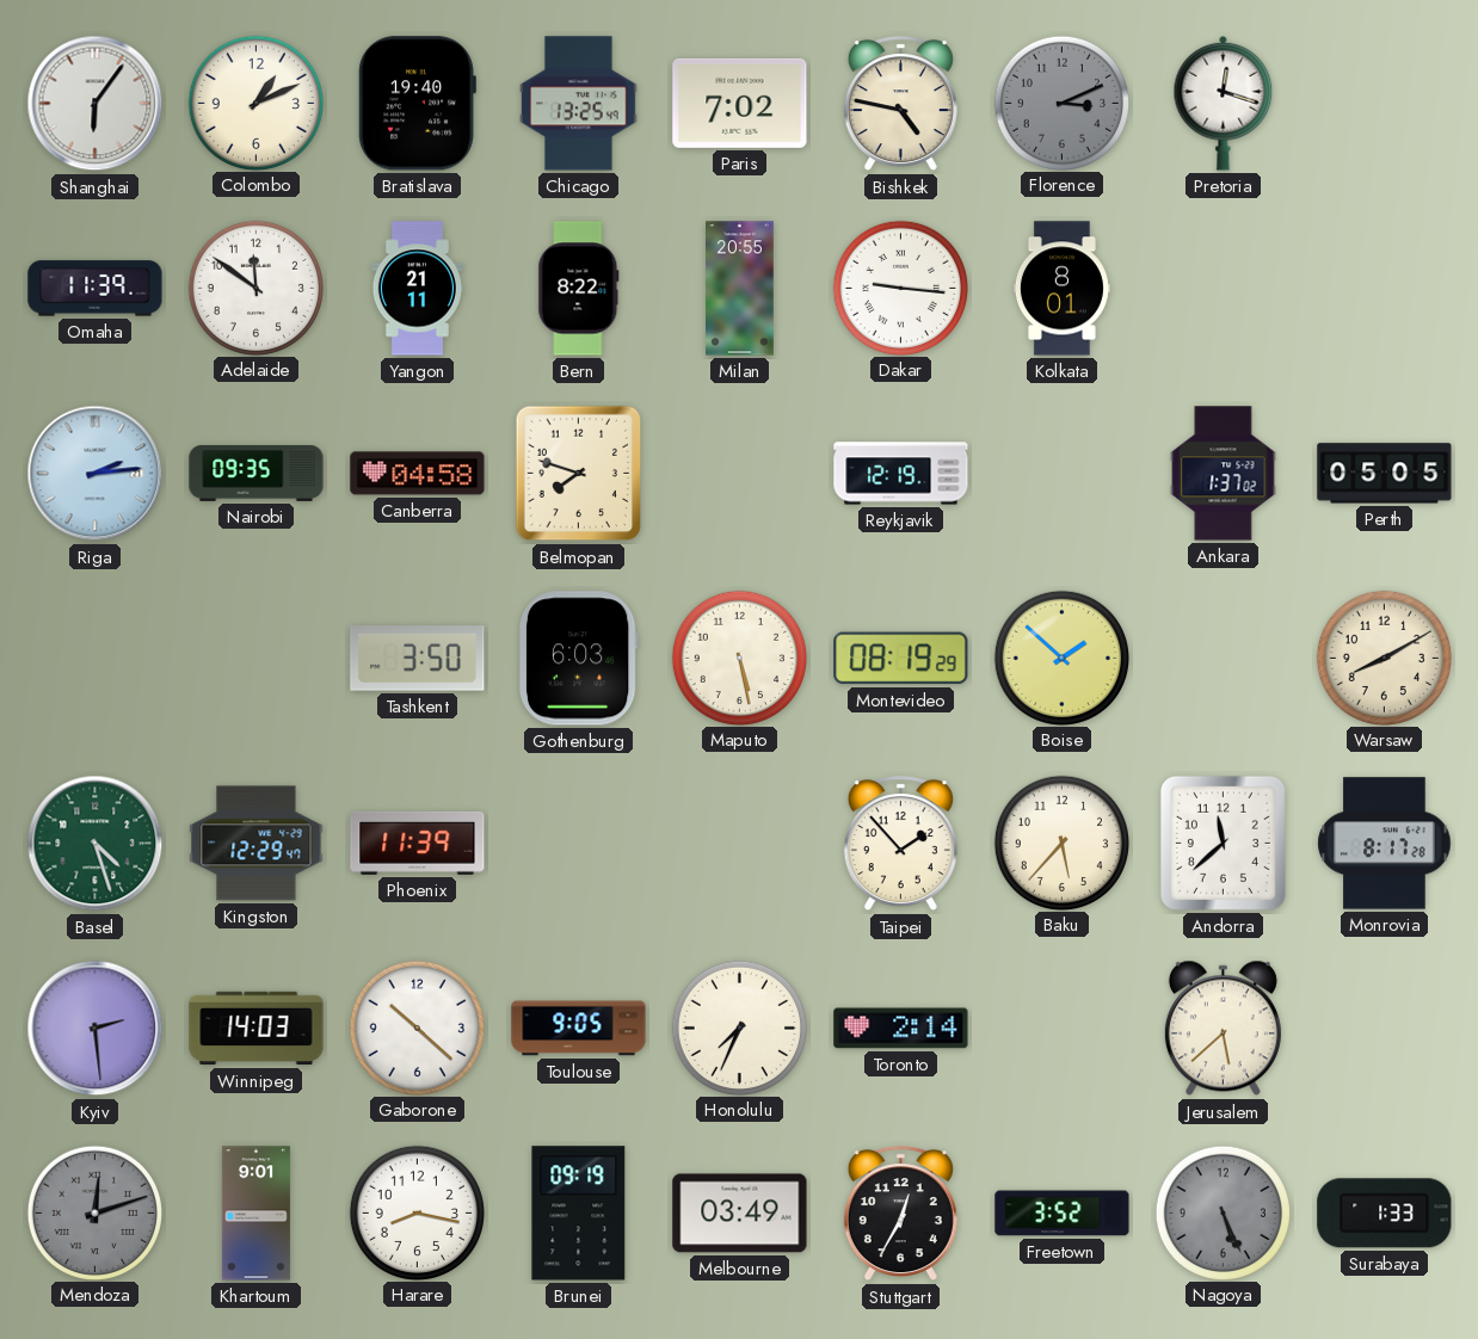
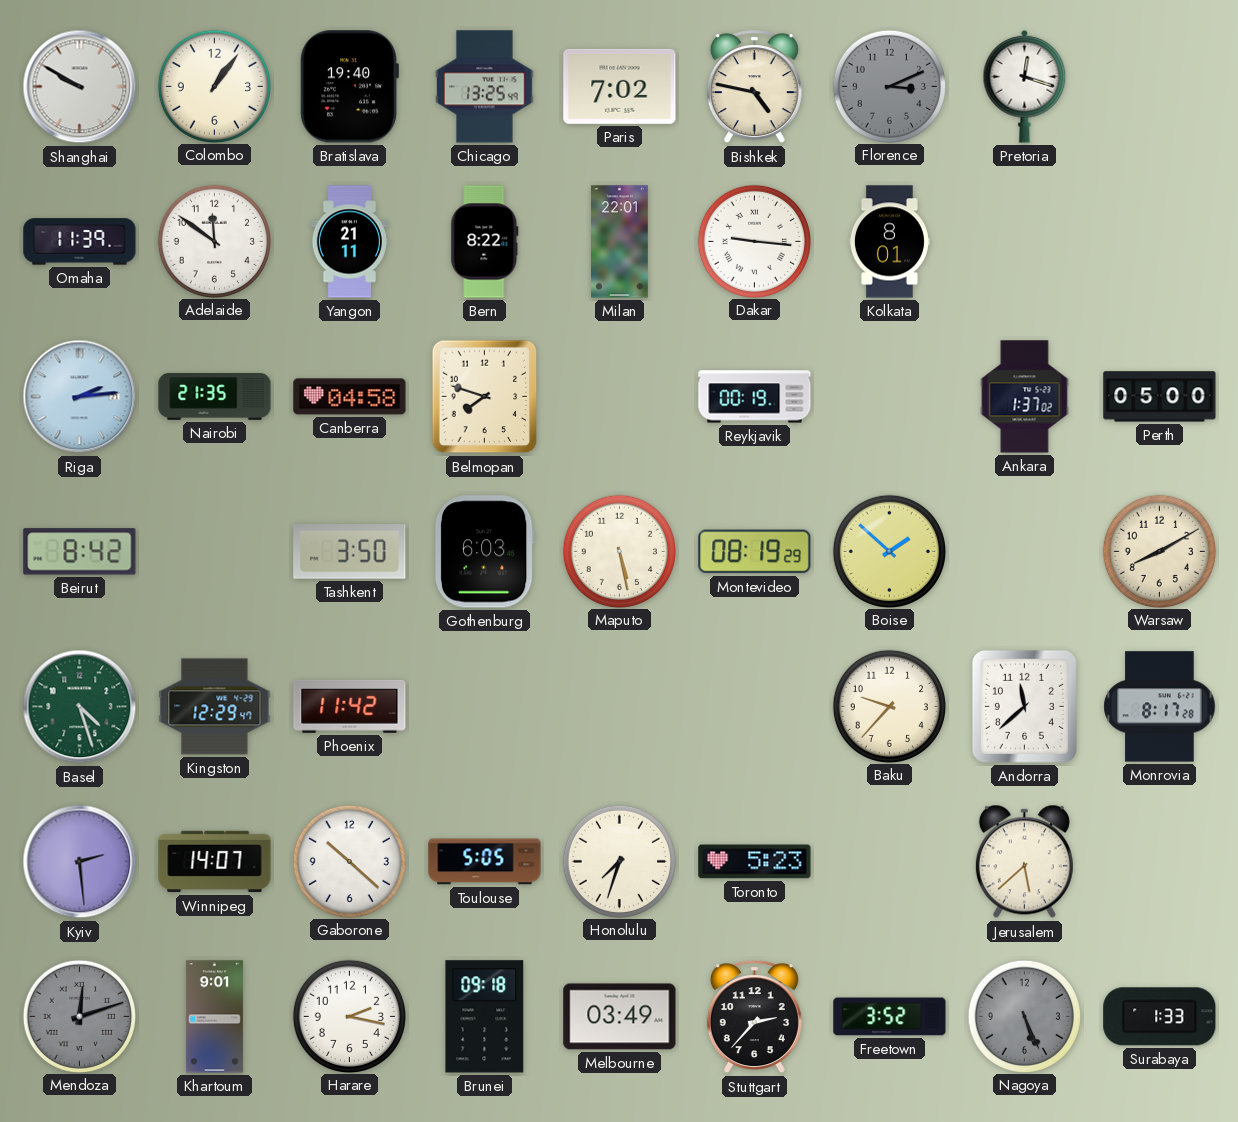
Shanghai: 6:06 -> 9:50
Colombo: 1:11 -> 1:06
Milan: 20:55 -> 22:01
Nairobi: 09:35 -> 21:35
Reykjavik: 12:19 -> 00:19
Perth: 05:05 -> 05:00
Beirut: none -> 8:42
Phoenix: 11:39 -> 11:42
Taipei: 1:53 -> none
Baku: 5:37 -> 9:37
Winnipeg: 14:03 -> 14:07
Toulouse: 9:05 -> 5:05
Honolulu: 7:34 -> 7:33
Toronto: 2:14 -> 5:23
Harare: 8:17 -> 2:17
Brunei: 09:19 -> 09:18
Stuttgart: 12:35 -> 2:37
